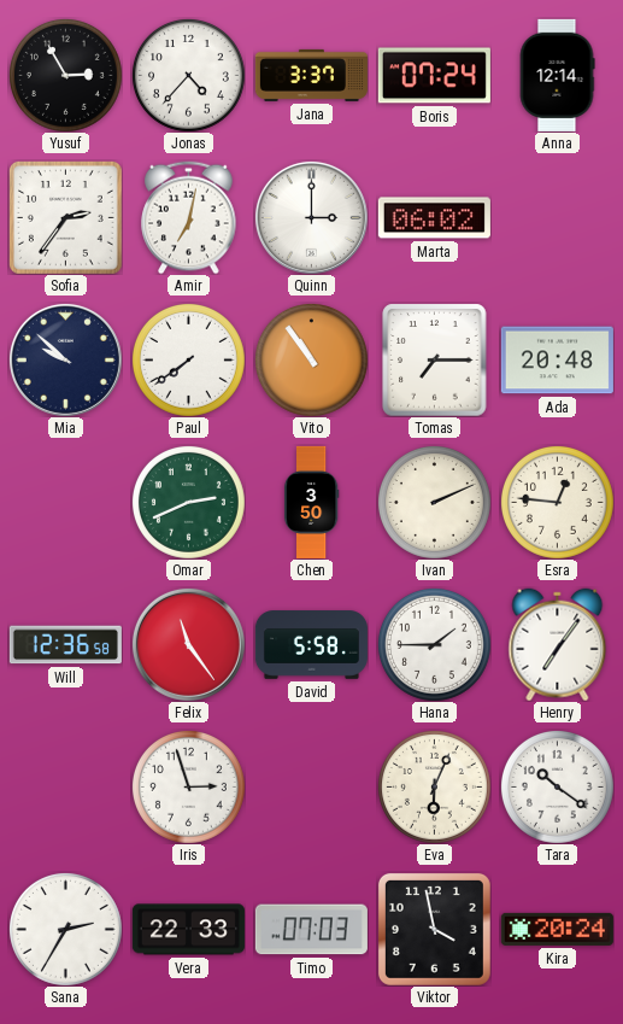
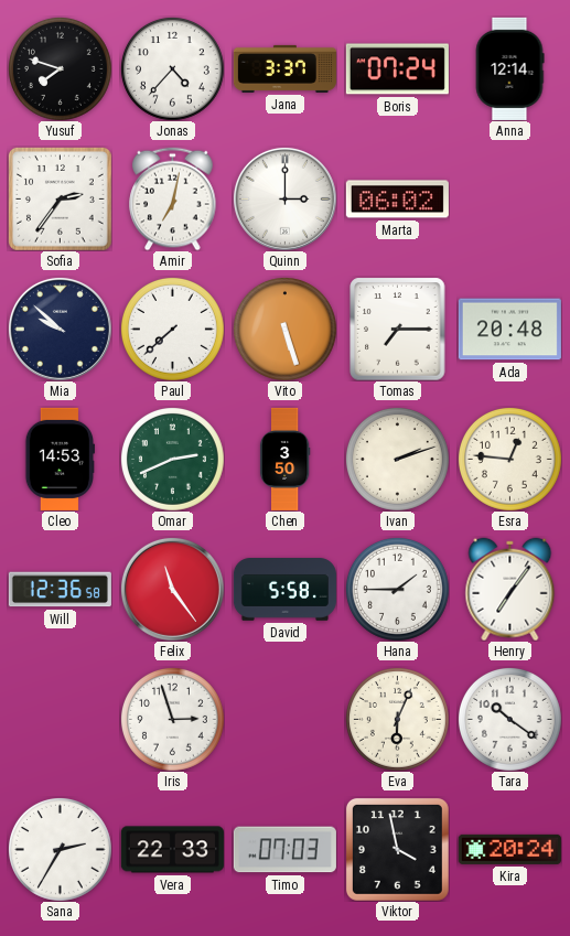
Yusuf: 2:55 -> 7:48
Paul: 7:39 -> 7:38
Vito: 10:54 -> 5:27
Cleo: none -> 14:53
Ivan: 2:11 -> 2:12
